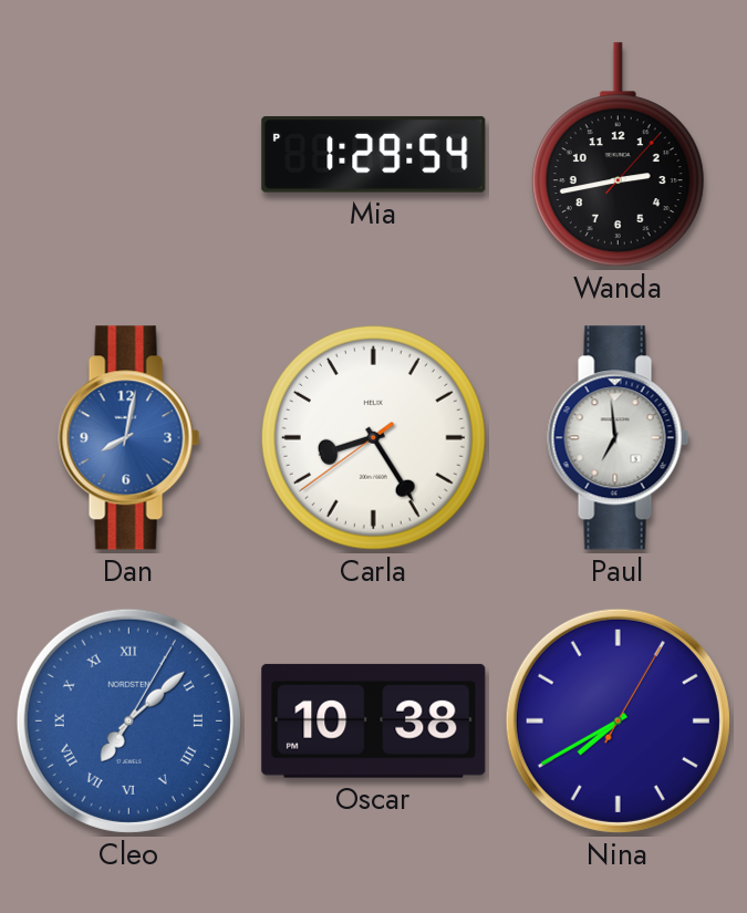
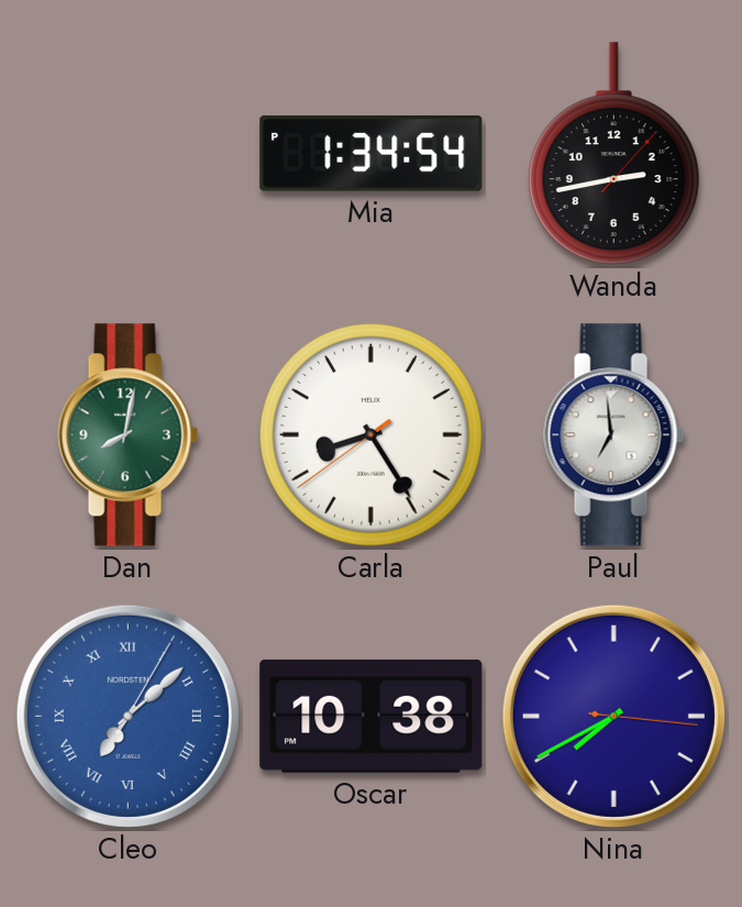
Mia: 1:29 -> 1:34
Dan dial: blue -> green
Nina: 7:40:05 -> 7:40:16
